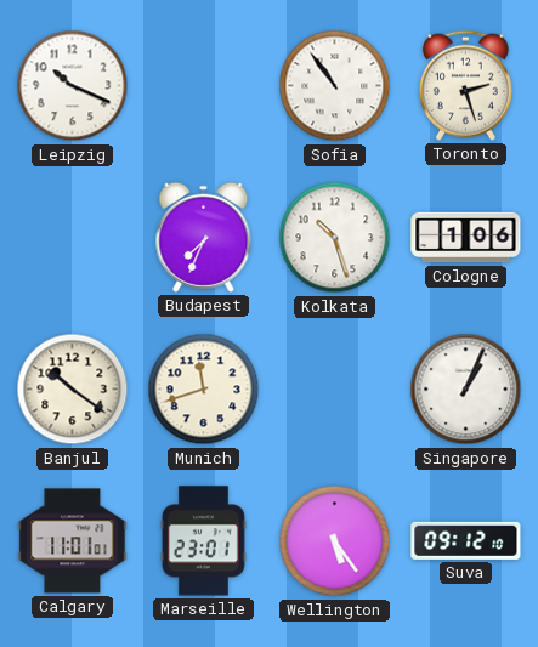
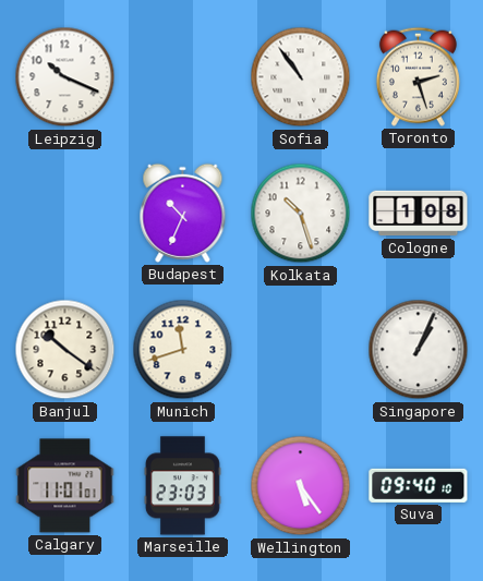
Budapest: 7:34 -> 10:34
Cologne: 1:06 -> 1:08
Marseille: 23:01 -> 23:03
Suva: 09:12 -> 09:40
